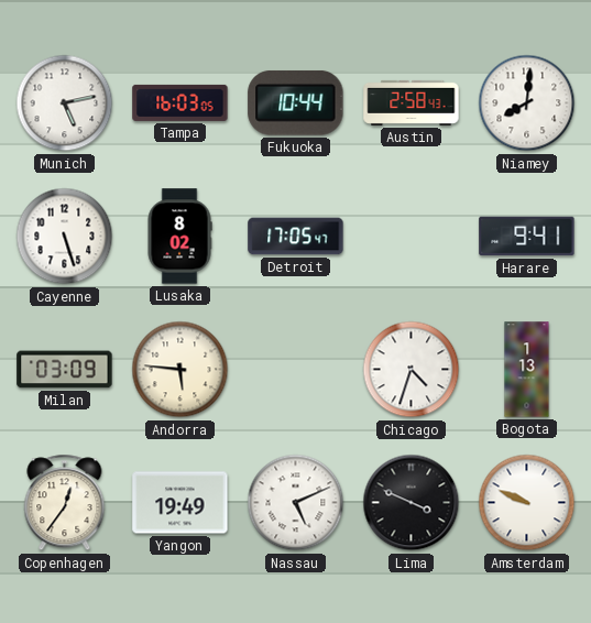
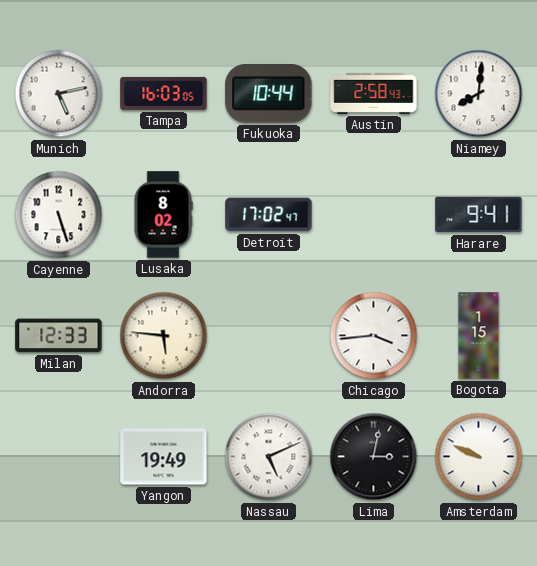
Detroit: 17:05 -> 17:02
Milan: 03:09 -> 12:33
Chicago: 4:33 -> 3:44
Bogota: 1:13 -> 1:15
Copenhagen: 12:36 -> none
Lima: 3:49 -> 3:02
